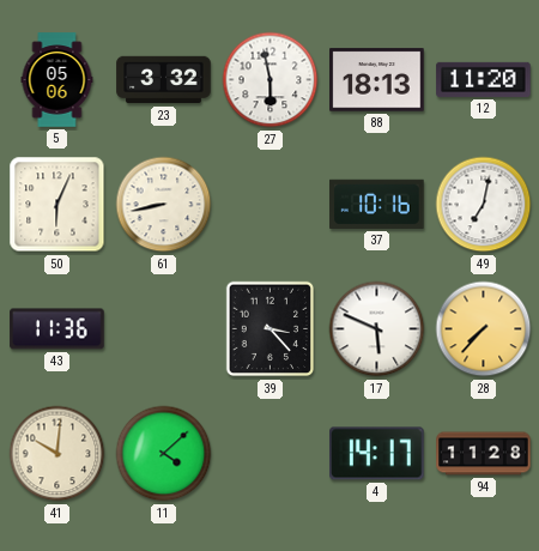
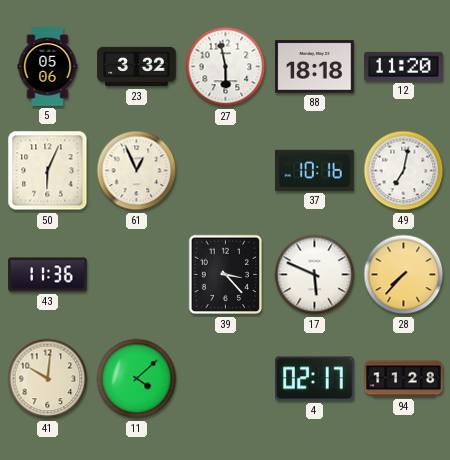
88: 18:13 -> 18:18
61: 8:43 -> 12:56
4: 14:17 -> 02:17
